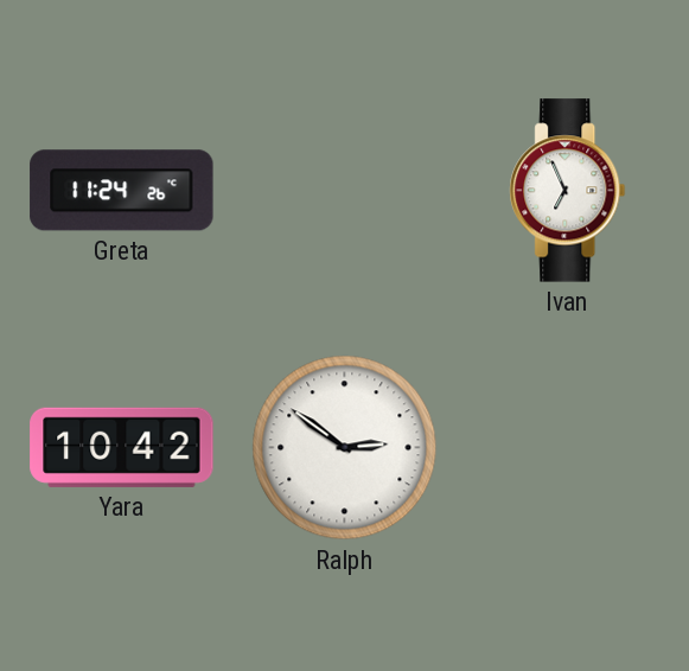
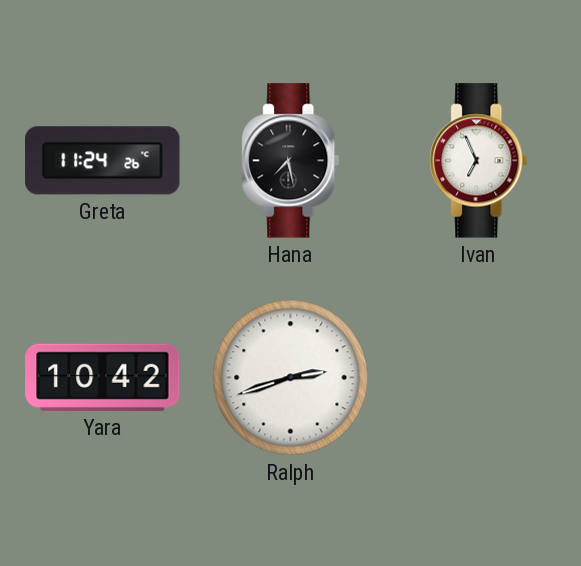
Hana: none -> 7:28
Ralph: 2:51 -> 2:42
